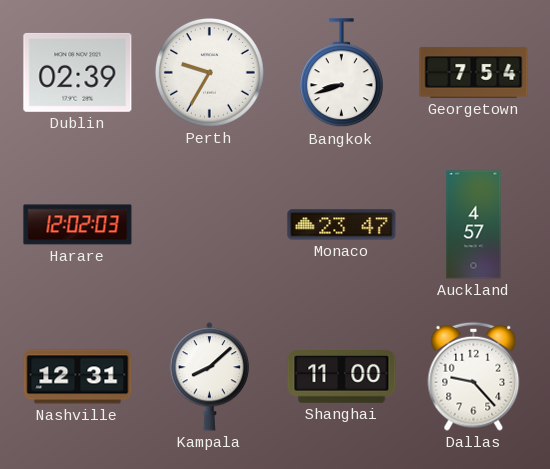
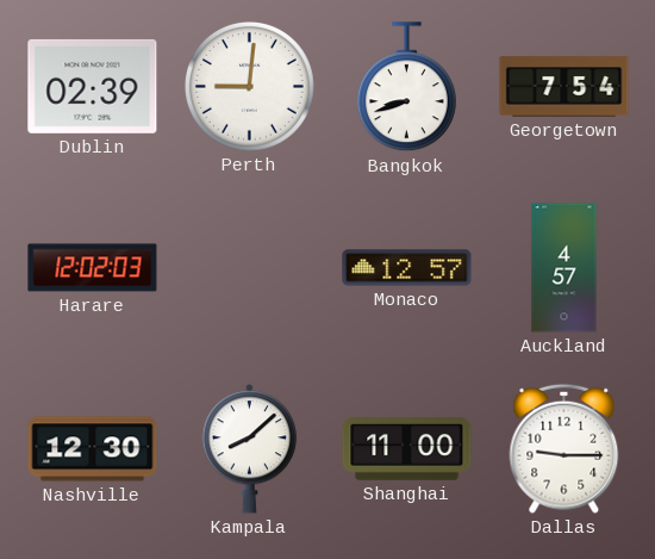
Perth: 9:35 -> 9:01
Monaco: 23:47 -> 12:57
Nashville: 12:31 -> 12:30
Dallas: 9:23 -> 9:15
